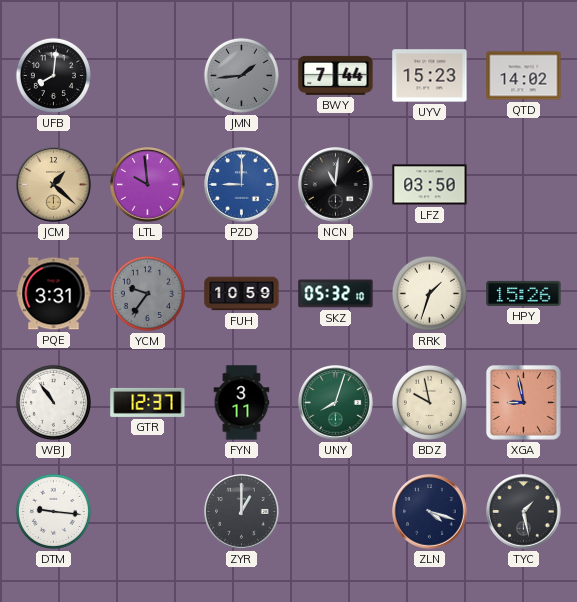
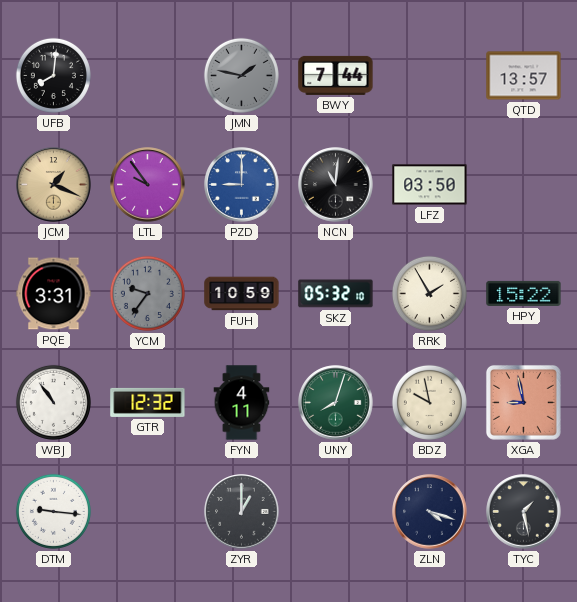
JMN: 1:44 -> 1:47
UYV: 15:23 -> none
QTD: 14:02 -> 13:57
JCM: 1:22 -> 1:19
LTL: 9:59 -> 9:54
RRK: 1:33 -> 1:55
HPY: 15:26 -> 15:22
GTR: 12:37 -> 12:32
FYN: 3:11 -> 4:11
